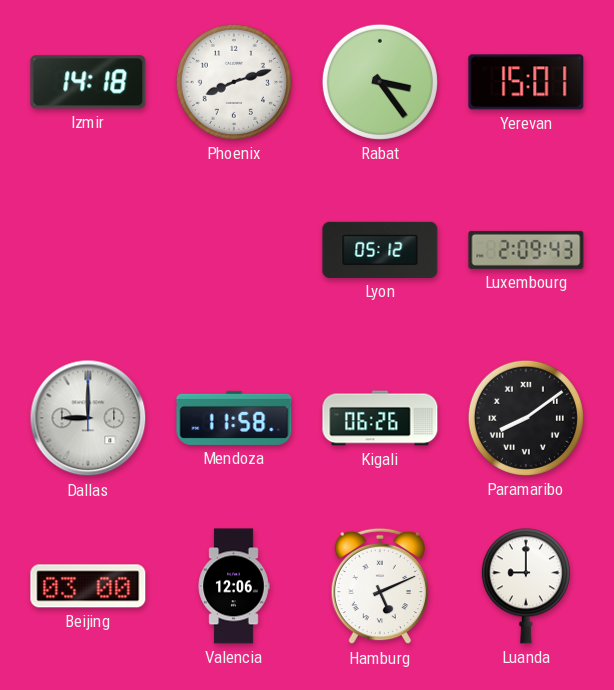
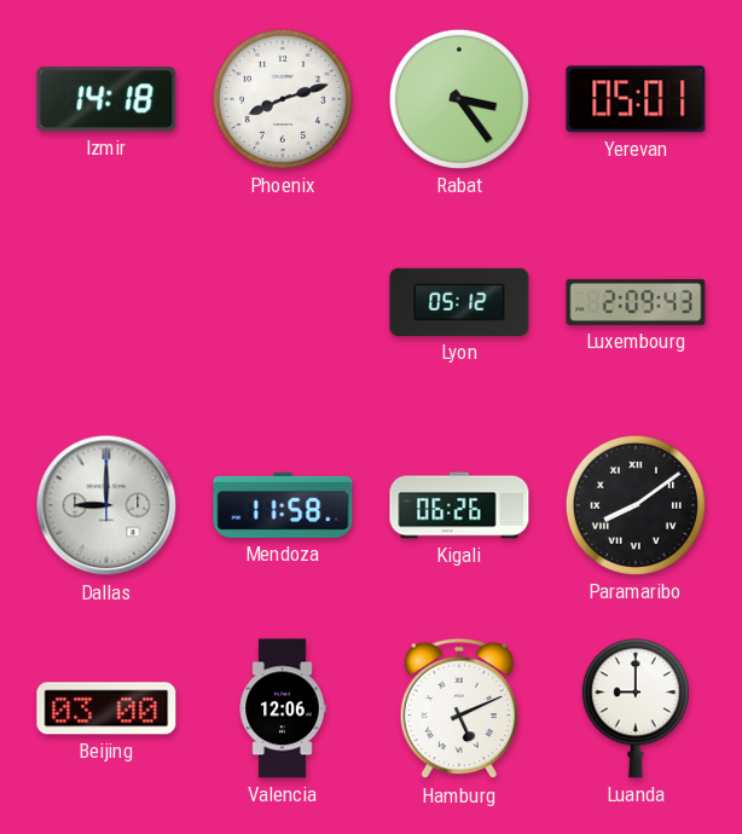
Yerevan: 15:01 -> 05:01
